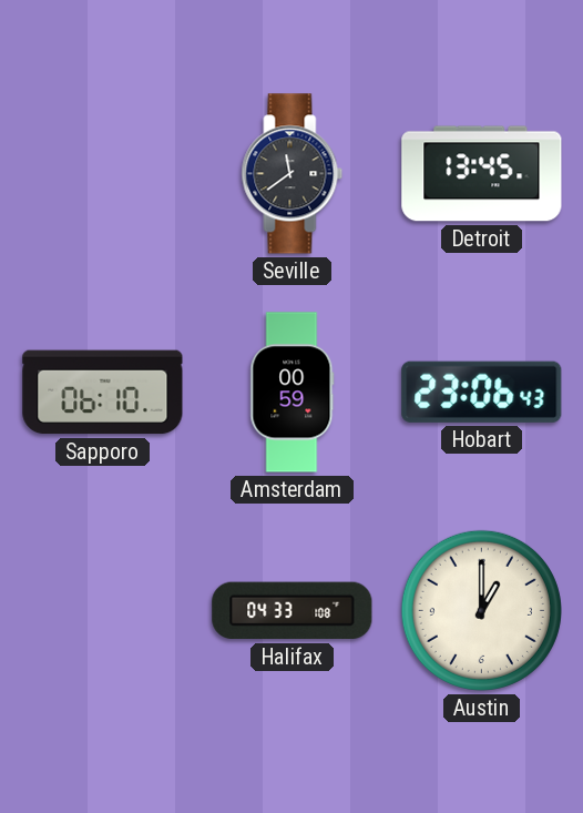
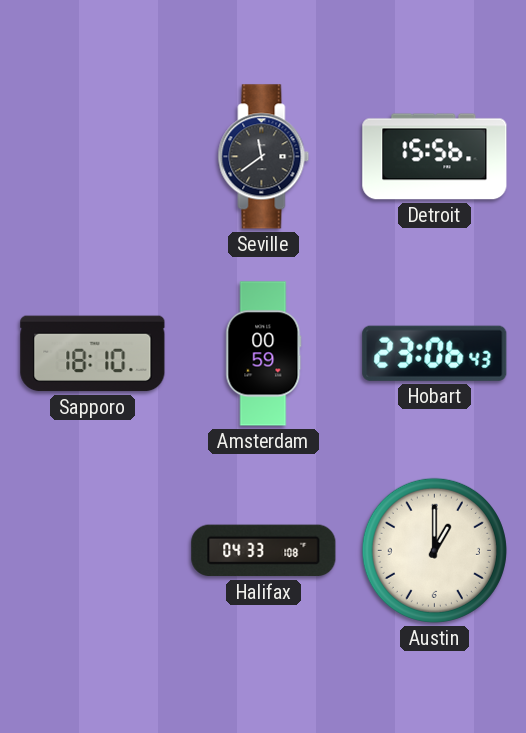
Detroit: 13:45 -> 15:56
Sapporo: 06:10 -> 18:10
